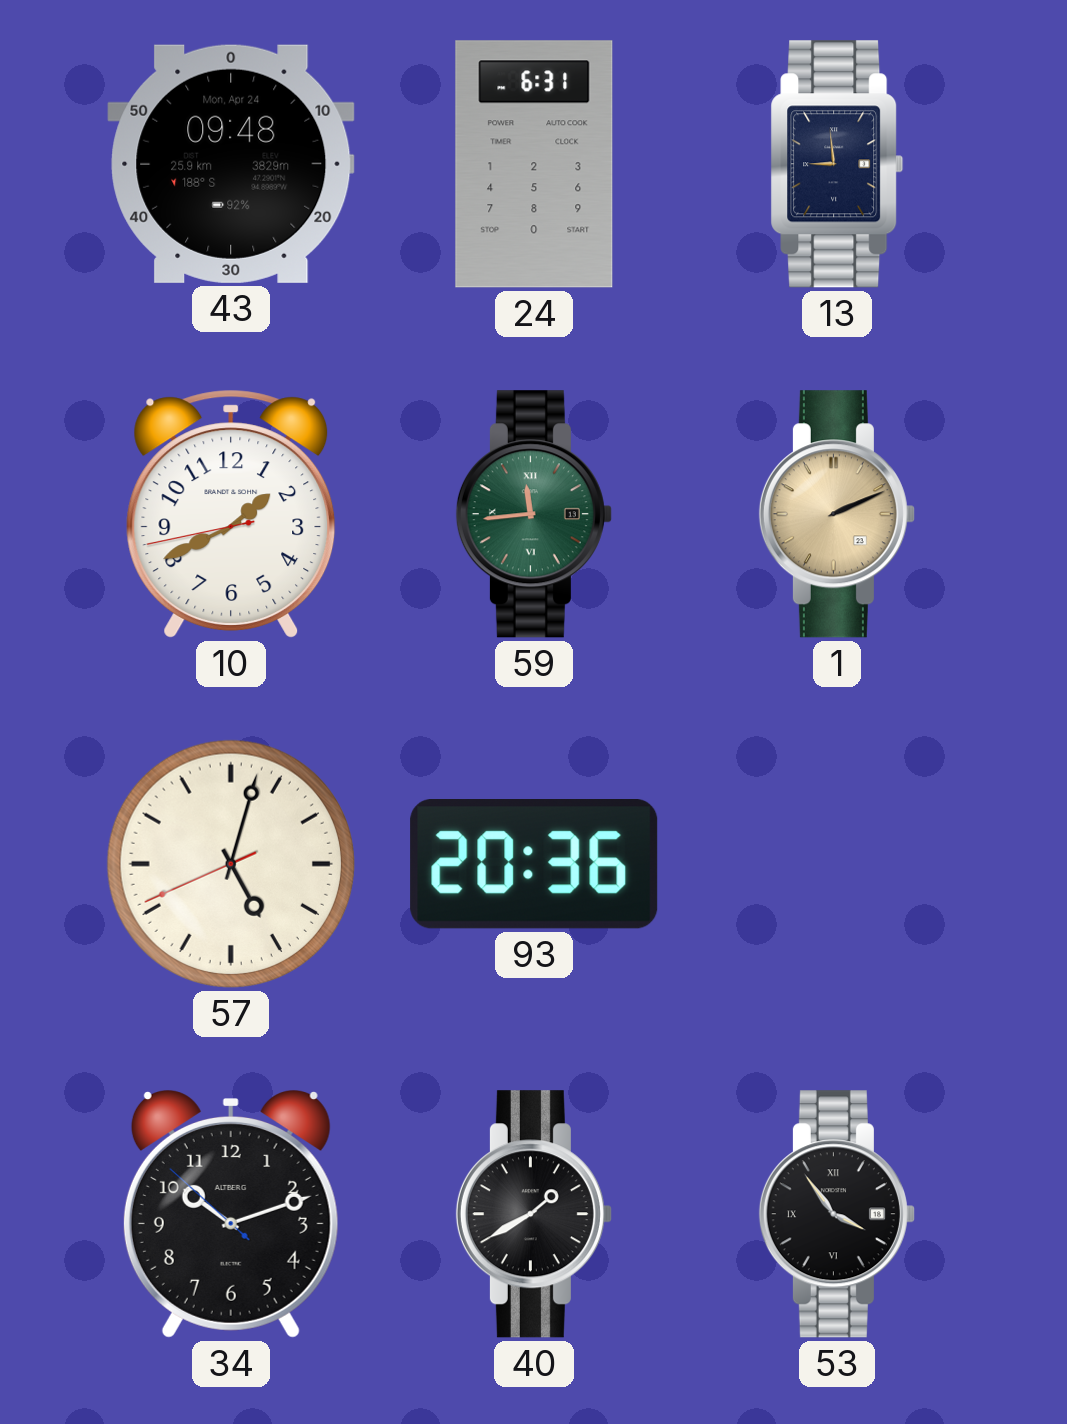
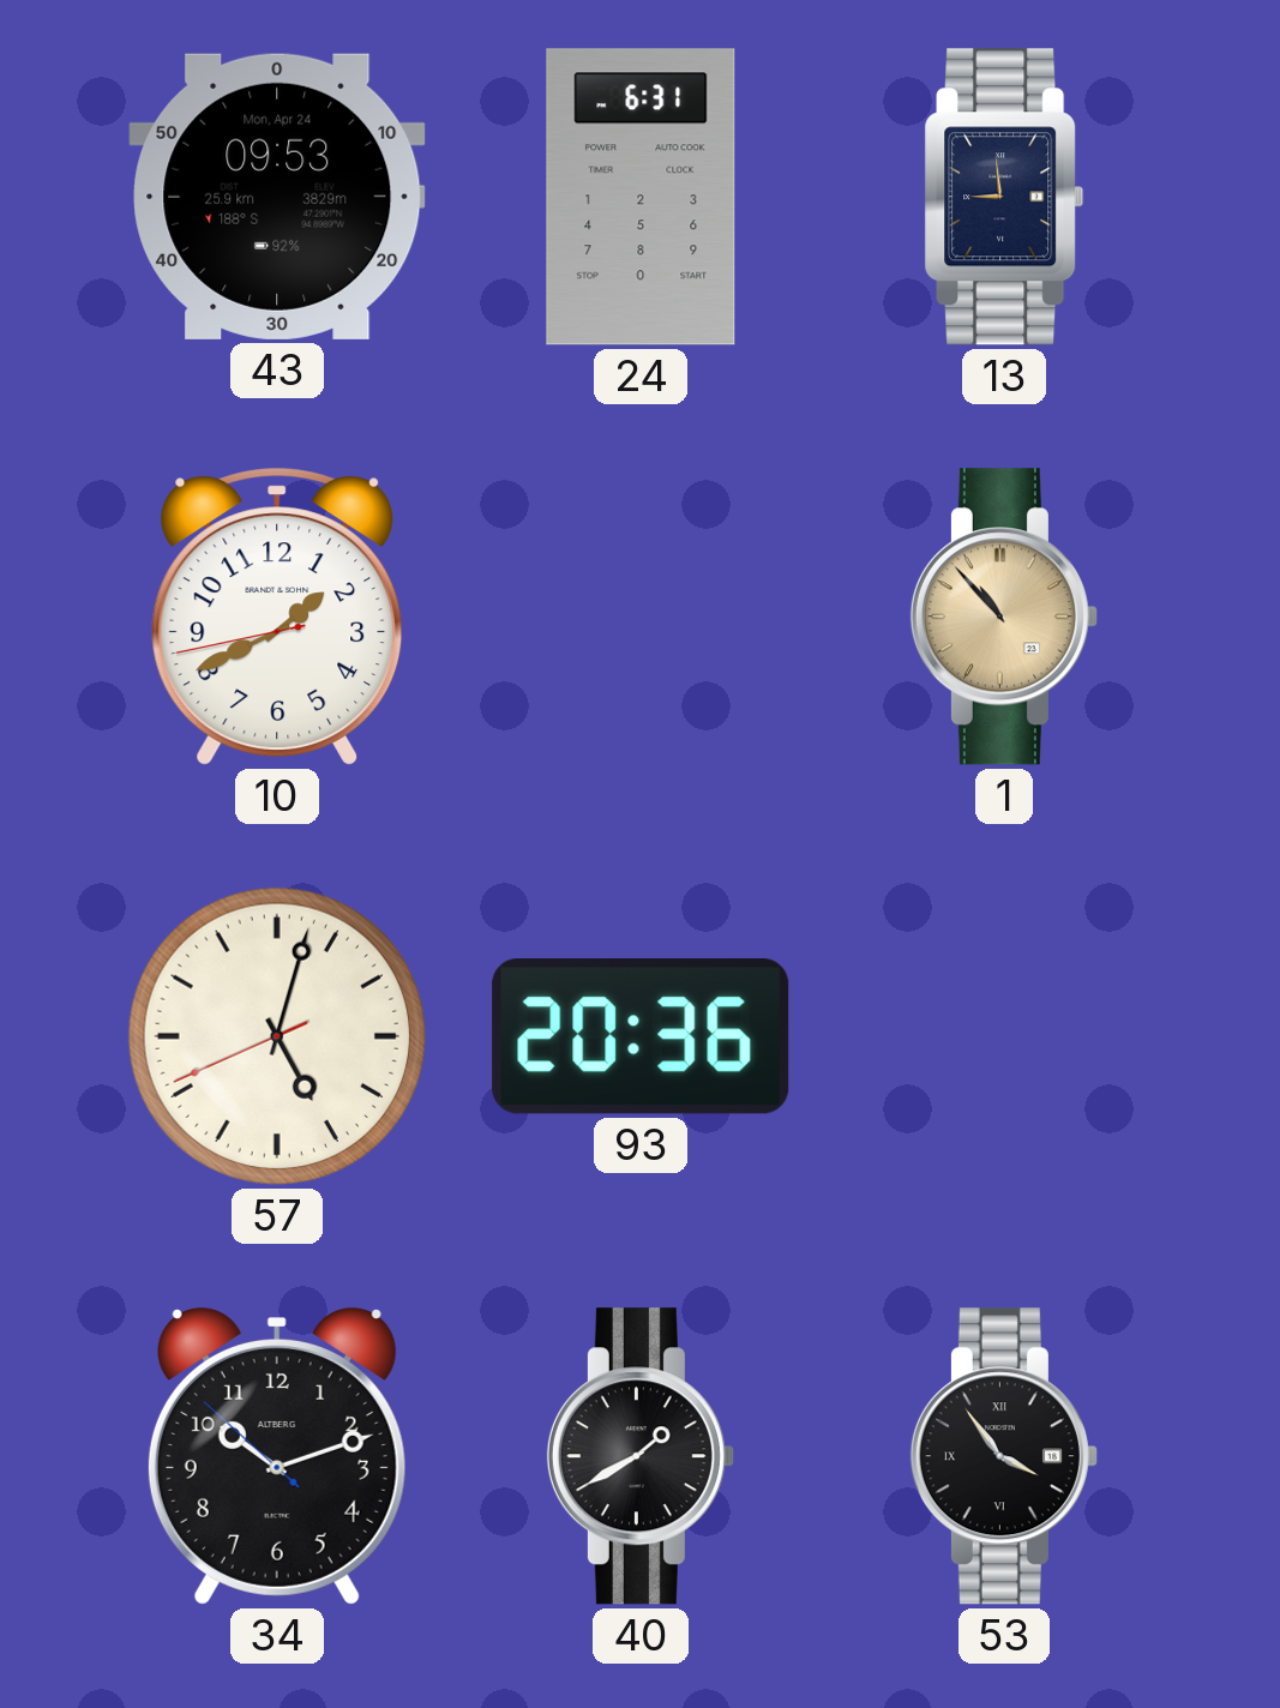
43: 09:48 -> 09:53
59: 11:44 -> none
1: 2:11 -> 10:53
